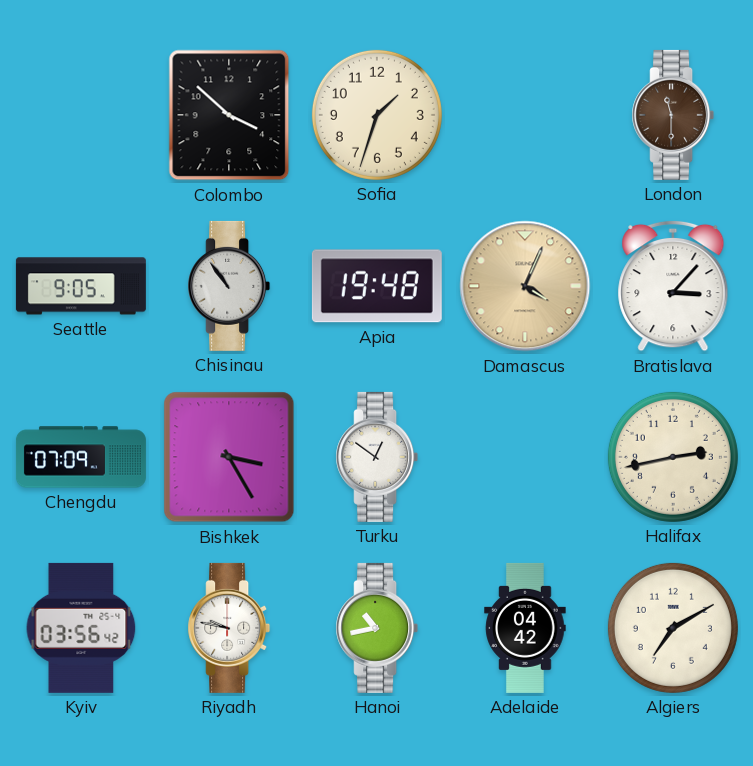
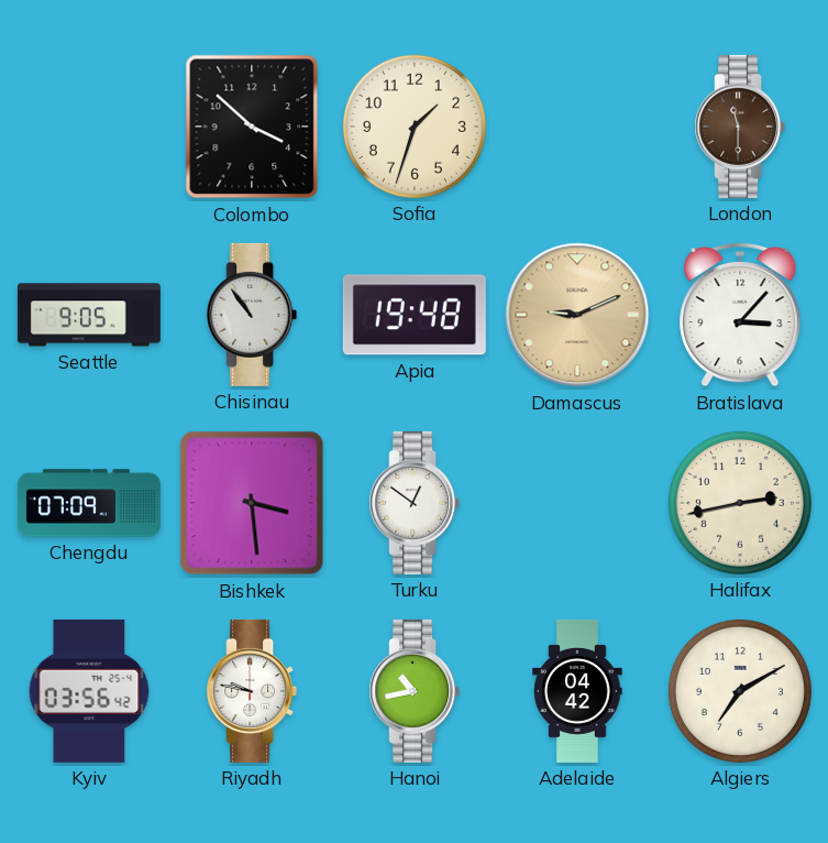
Damascus: 4:04 -> 9:11
Bishkek: 3:25 -> 3:29
